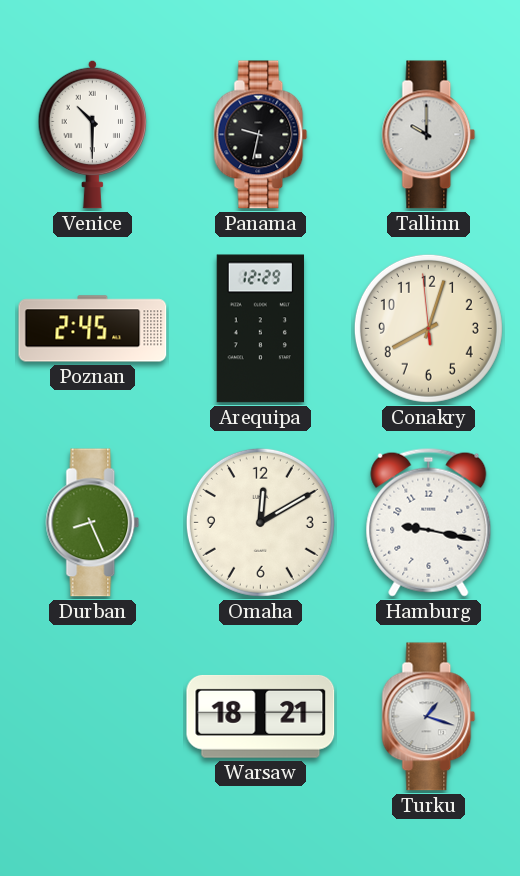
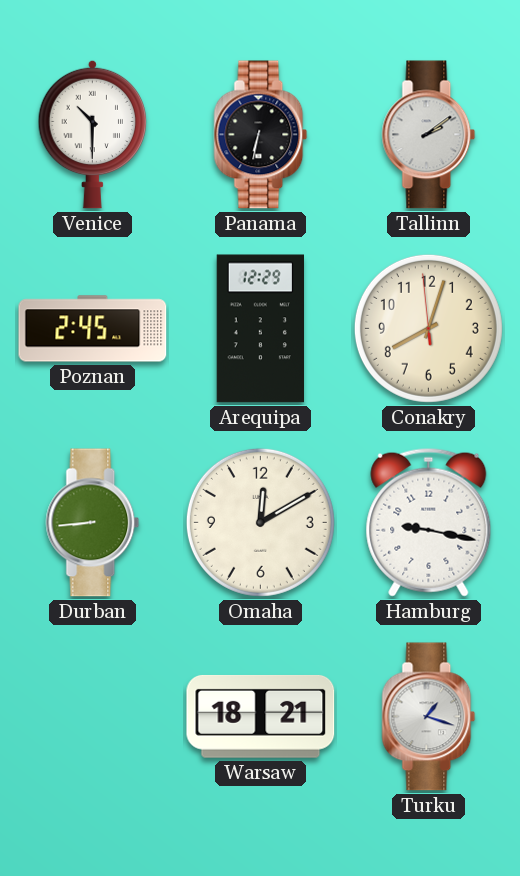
Panama: 9:32 -> 6:32
Tallinn: 10:00 -> 2:09
Durban: 8:26 -> 8:44
